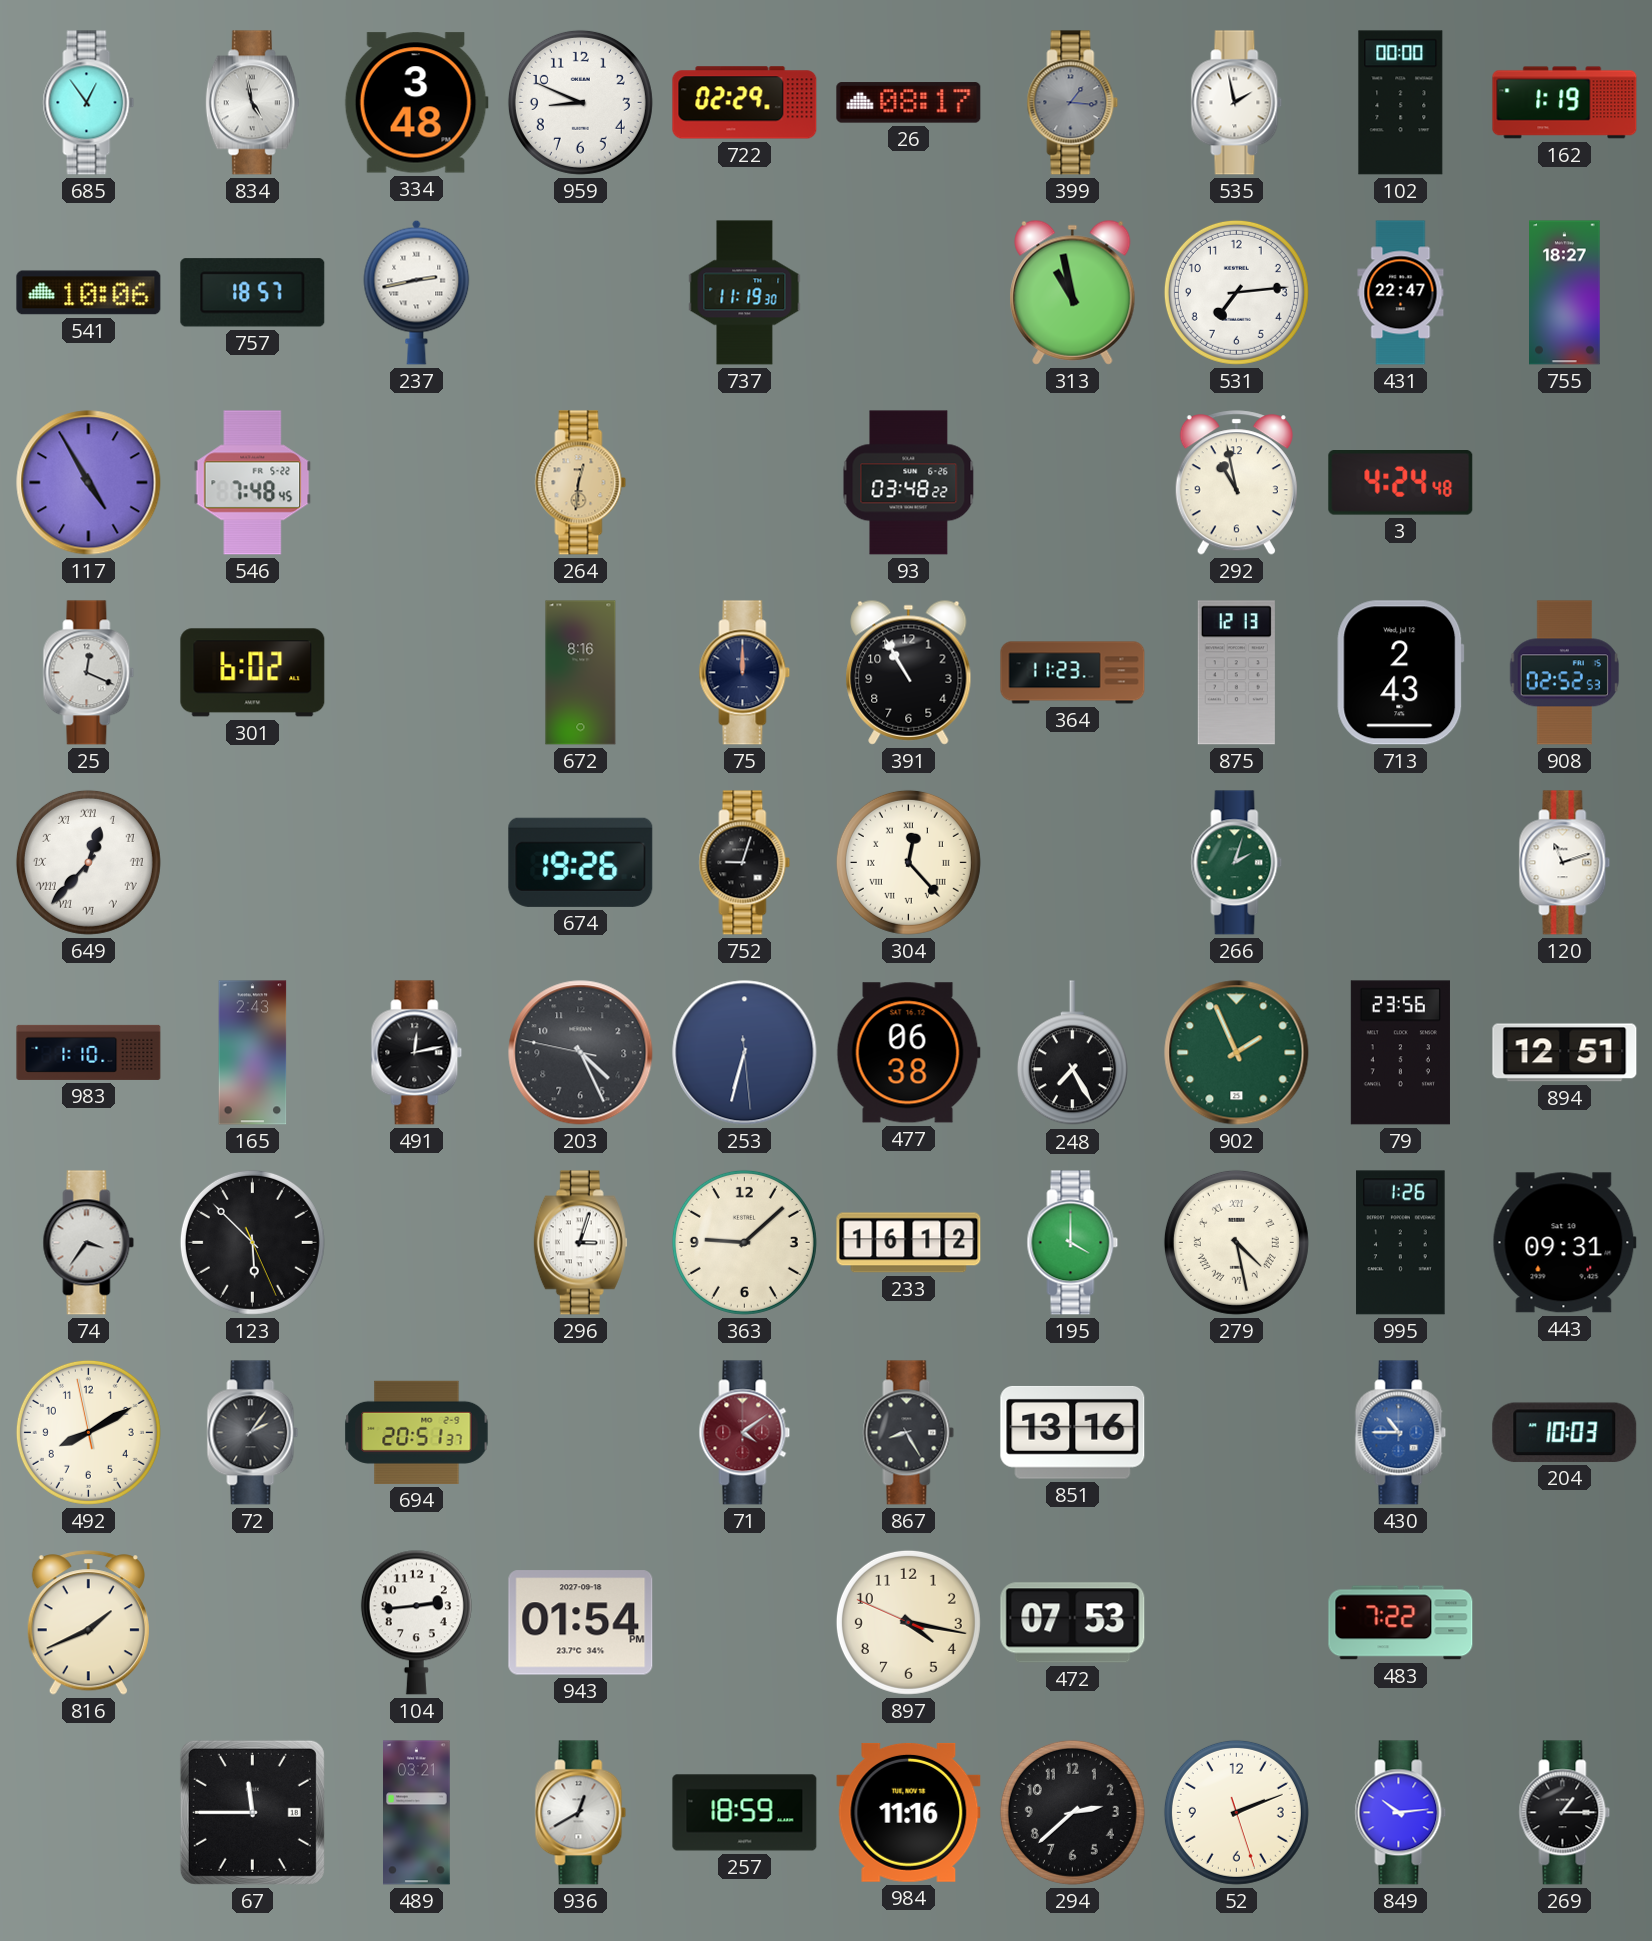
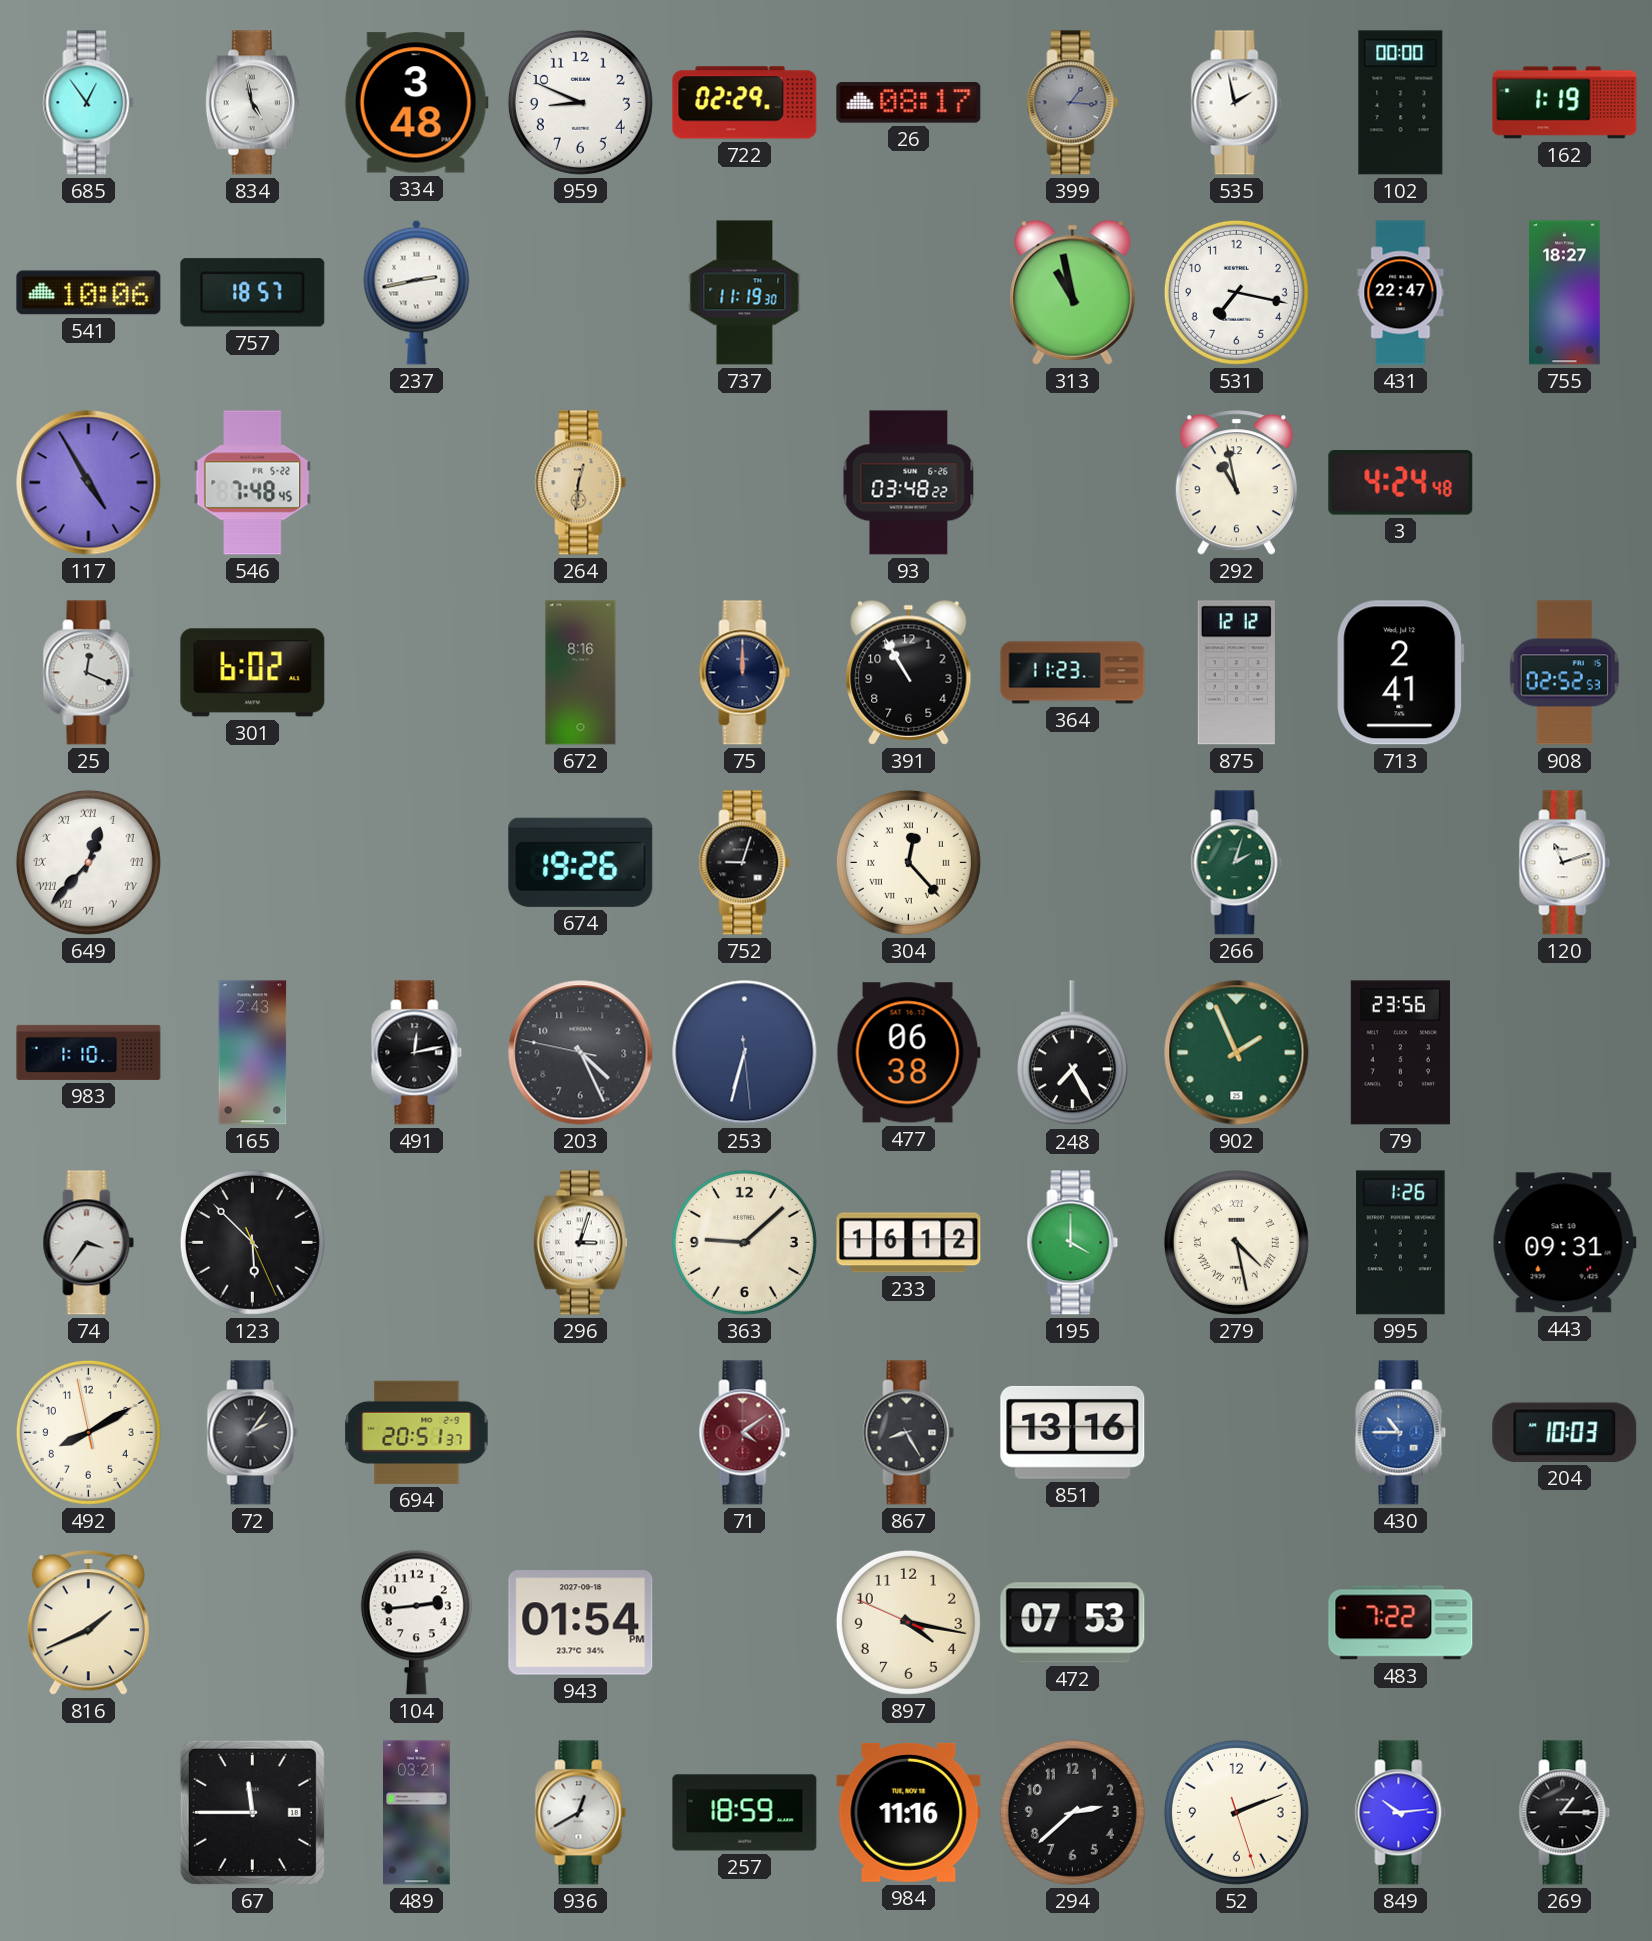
531: 7:14 -> 7:17
875: 12:13 -> 12:12
713: 2:43 -> 2:41
894: 12:51 -> none
